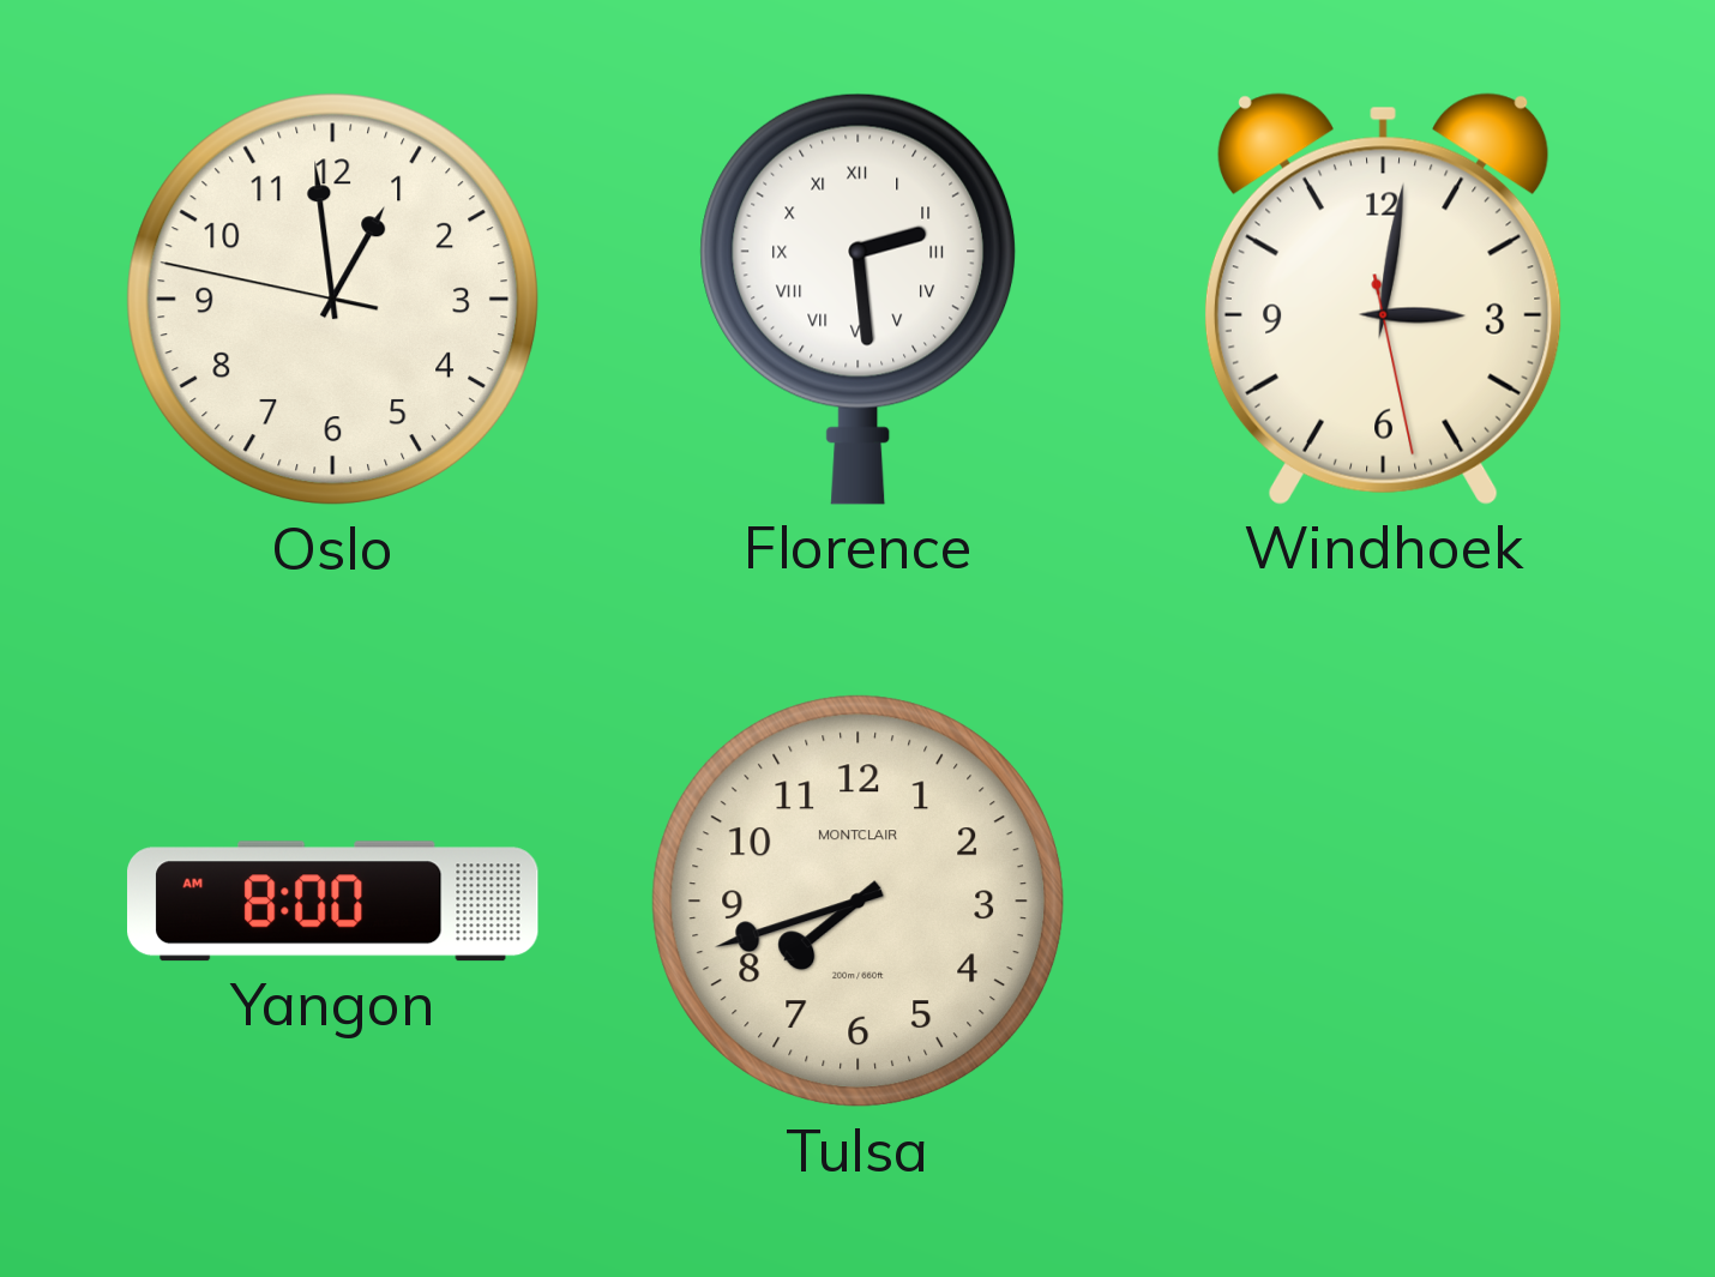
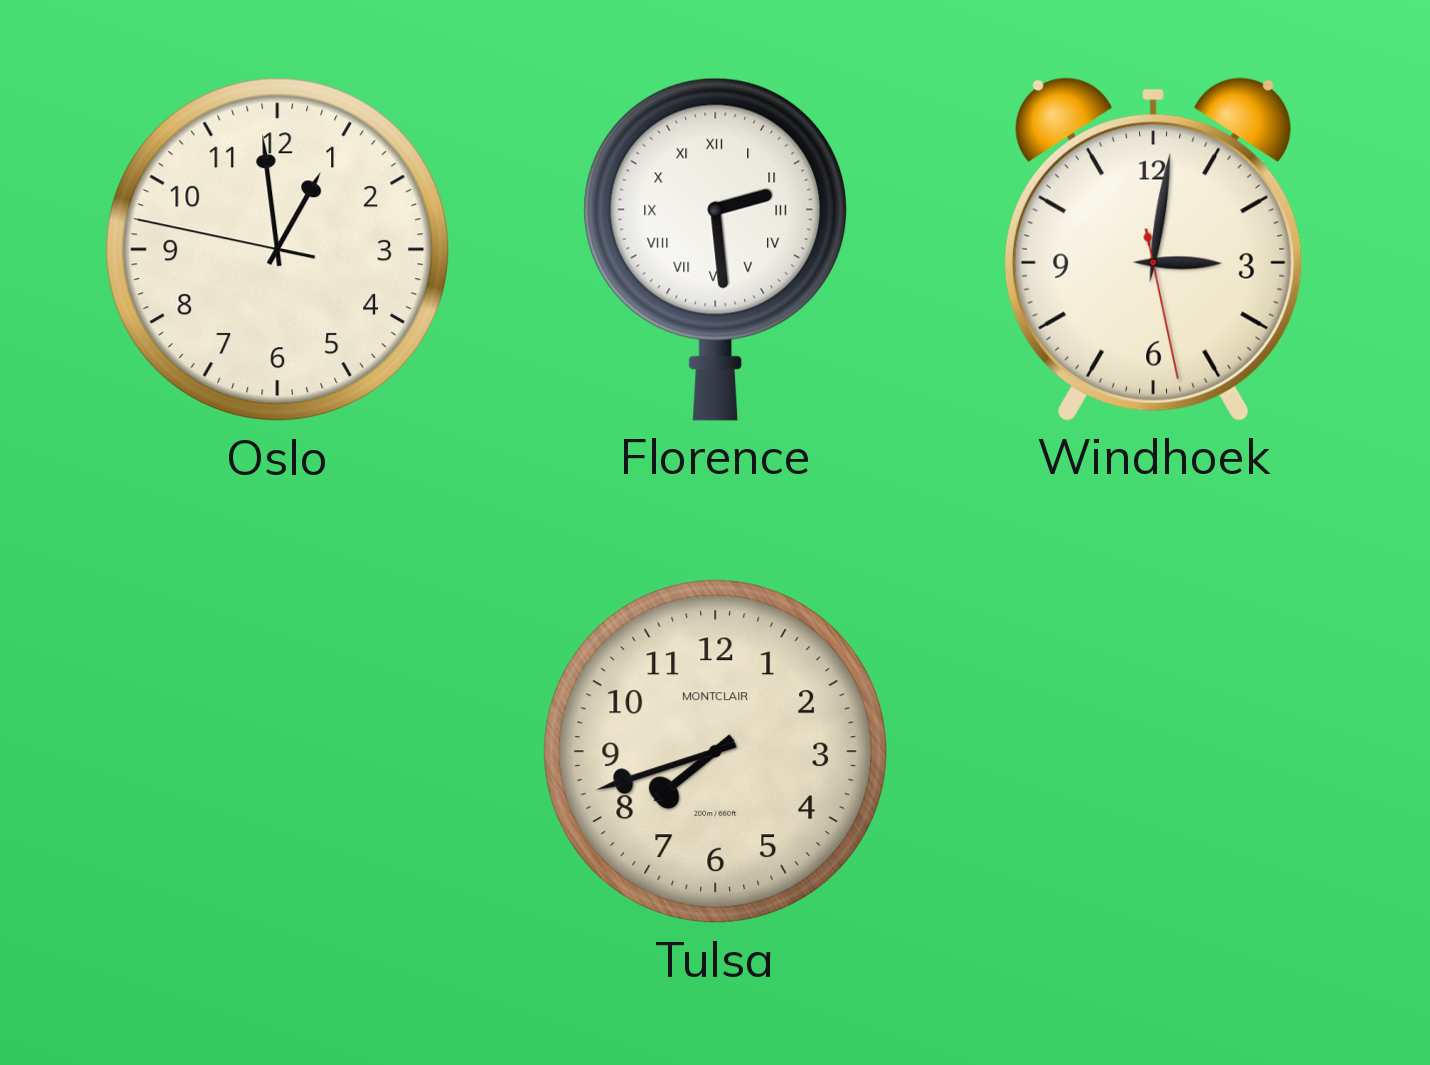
Yangon: 8:00 -> none
